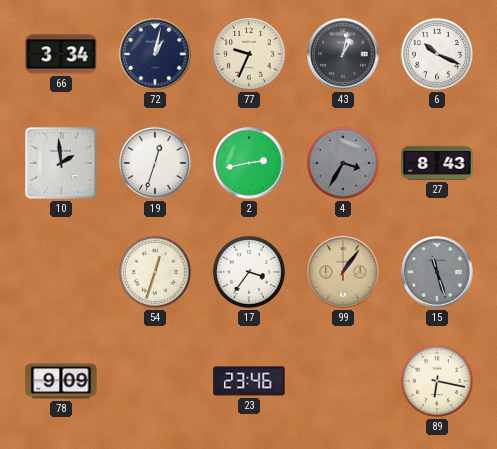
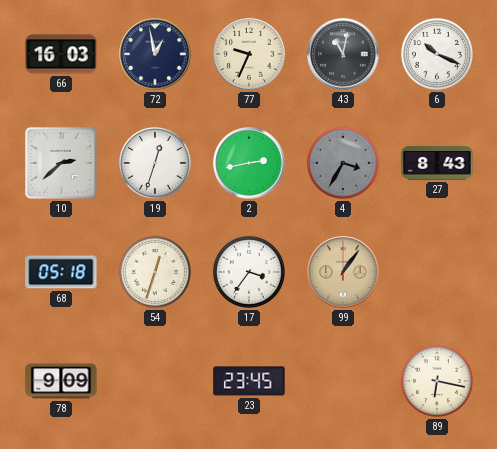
66: 3:34 -> 16:03
72: 1:02 -> 12:58
43: 1:02 -> 11:02
10: 1:59 -> 2:38
68: none -> 05:18
15: 11:27 -> none
23: 23:46 -> 23:45
